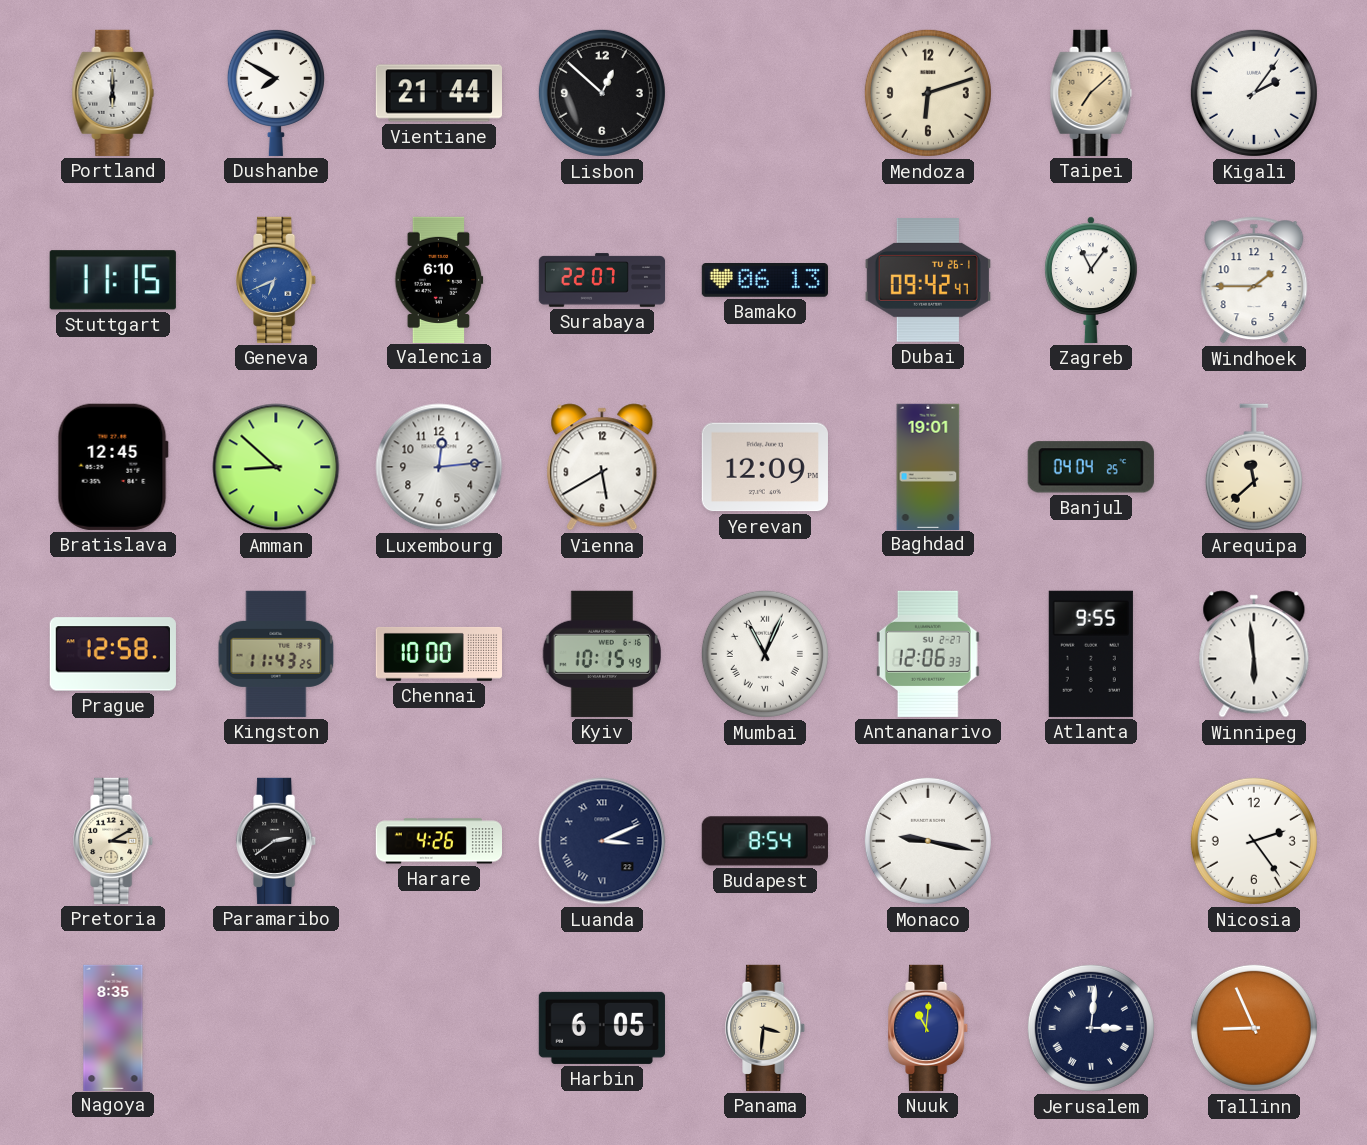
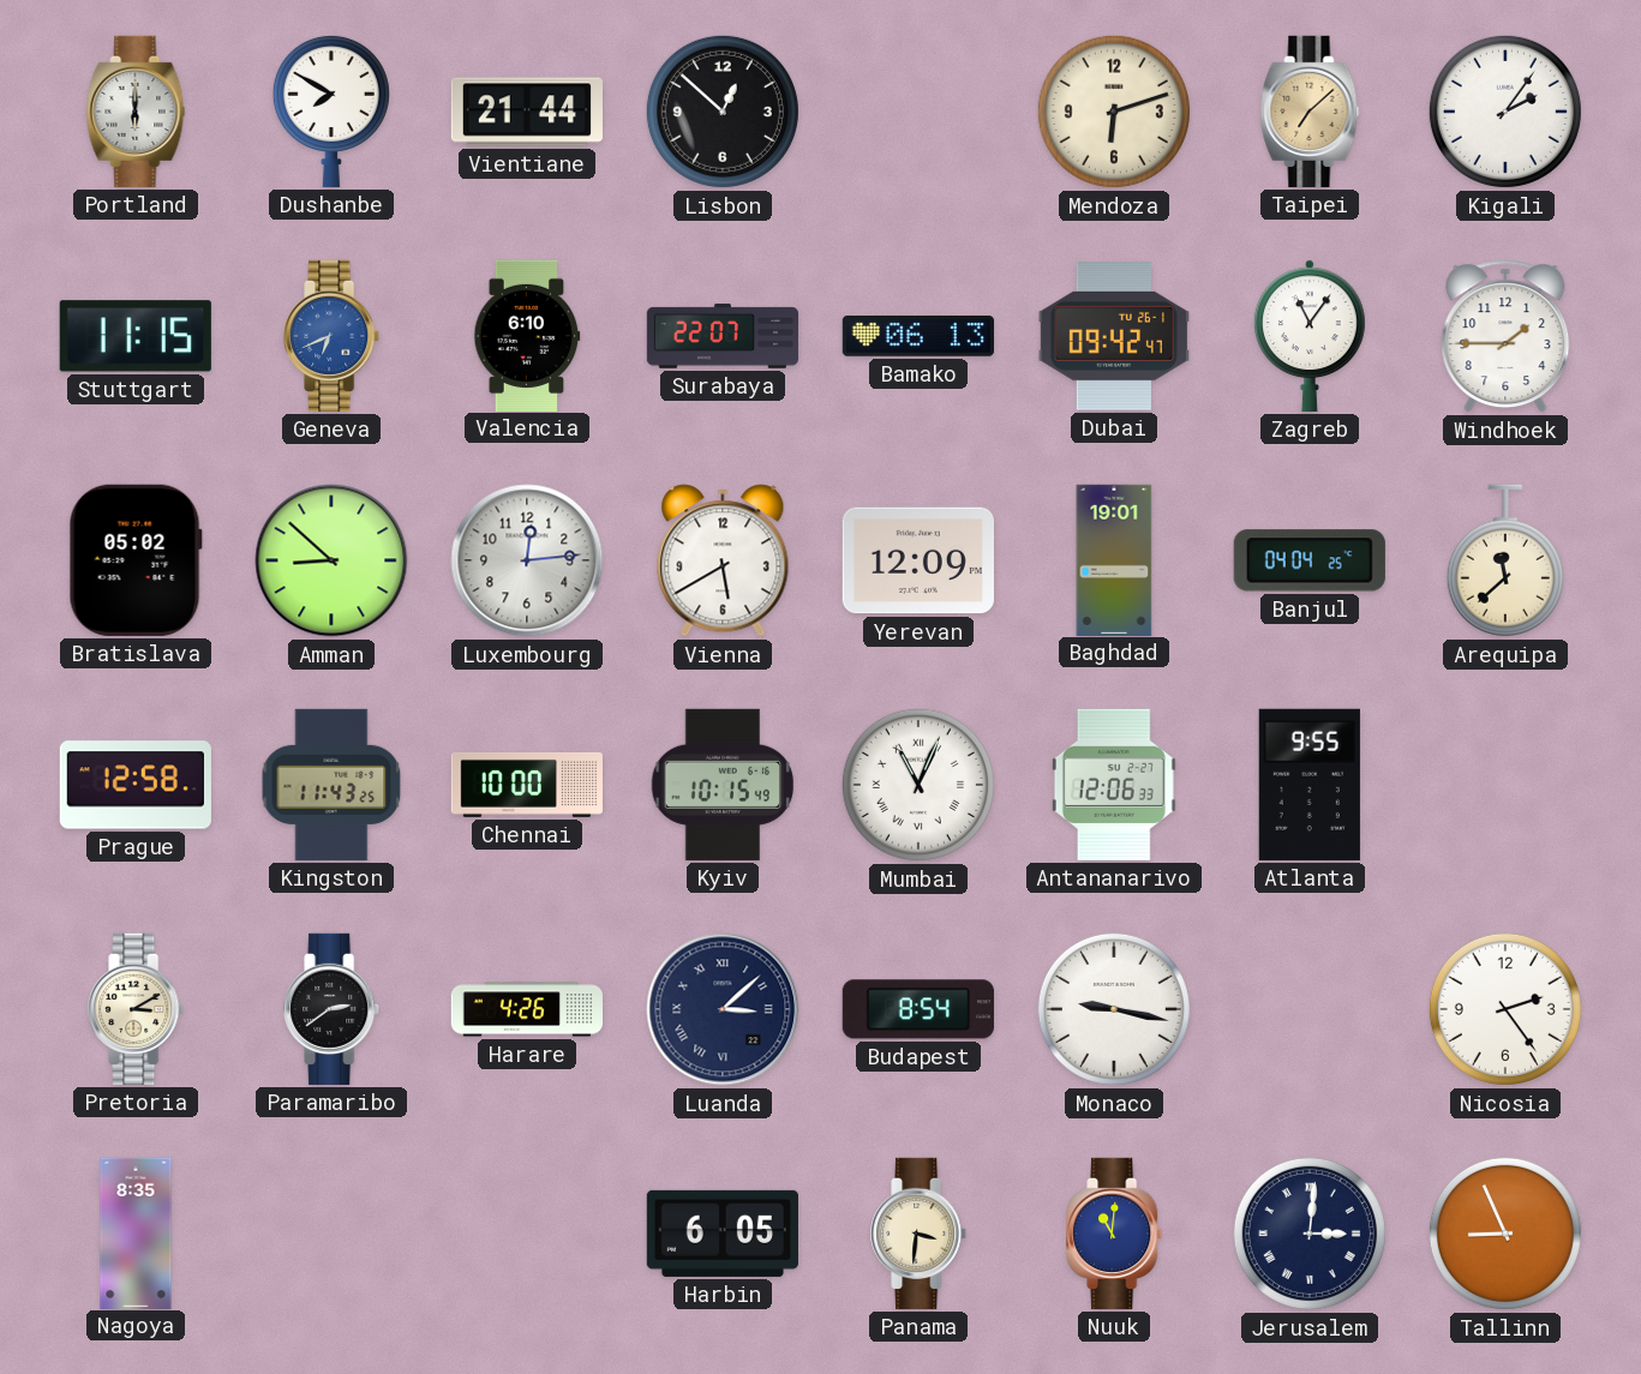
Bratislava: 12:45 -> 05:02
Winnipeg: 5:59 -> none
Luanda: 3:11 -> 3:08
